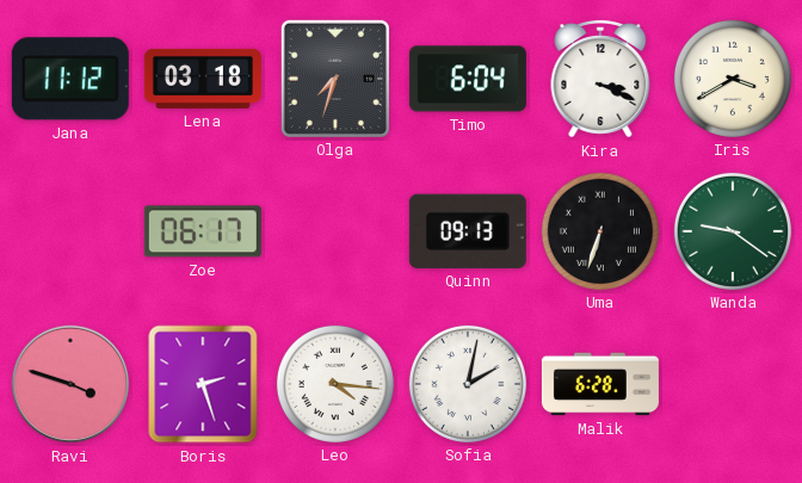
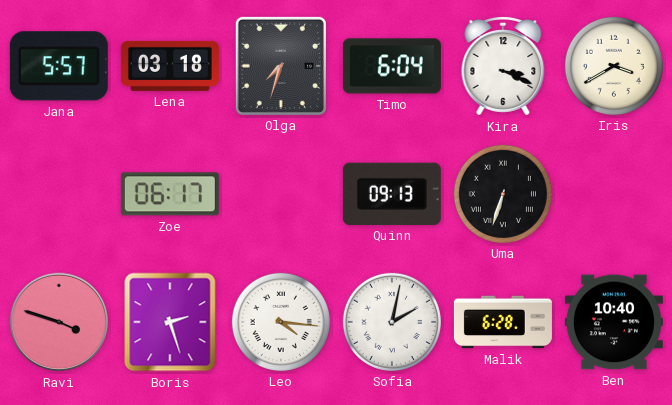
Jana: 11:12 -> 5:57
Wanda: 9:21 -> none
Ben: none -> 10:40
